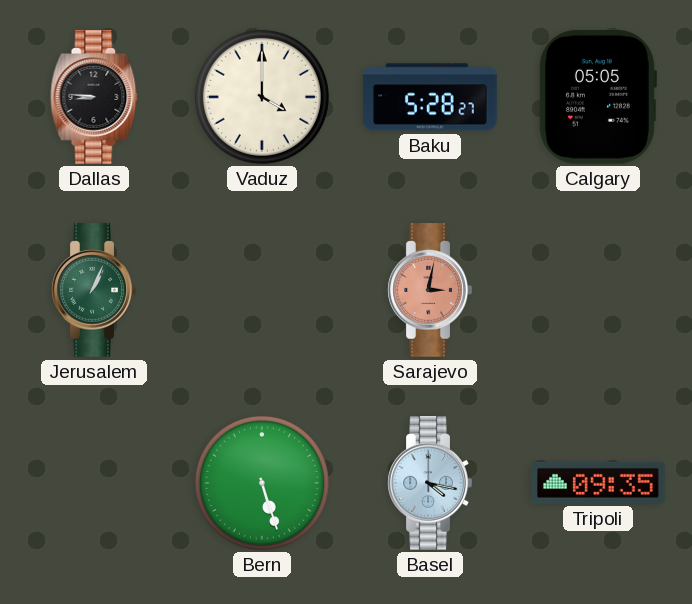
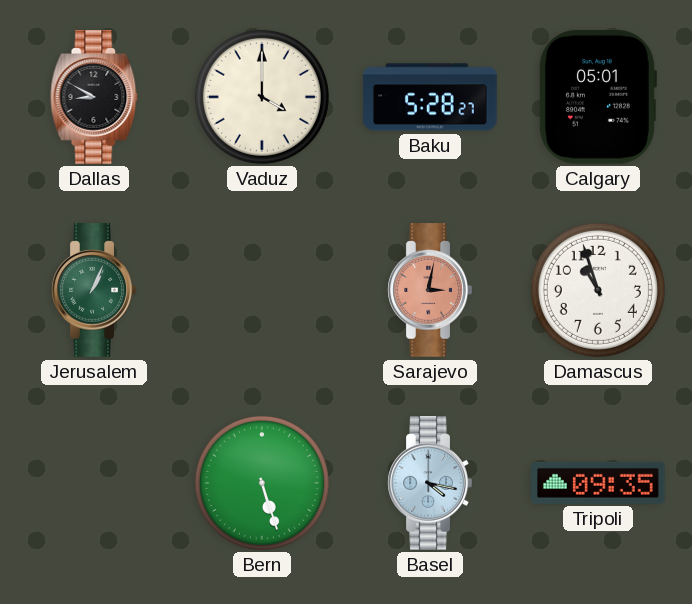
Dallas: 8:46 -> 8:50
Calgary: 05:05 -> 05:01
Damascus: none -> 10:57
